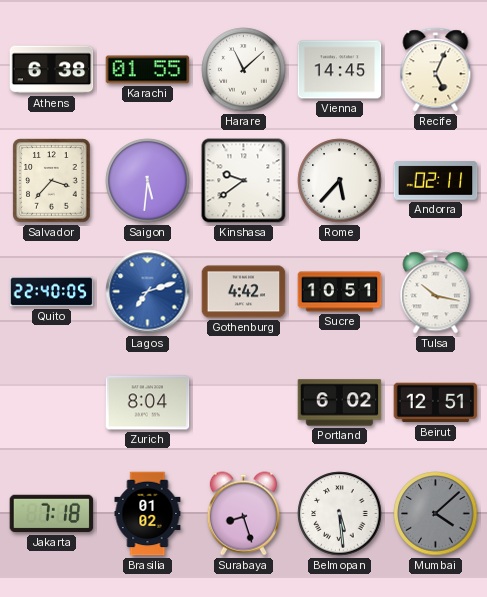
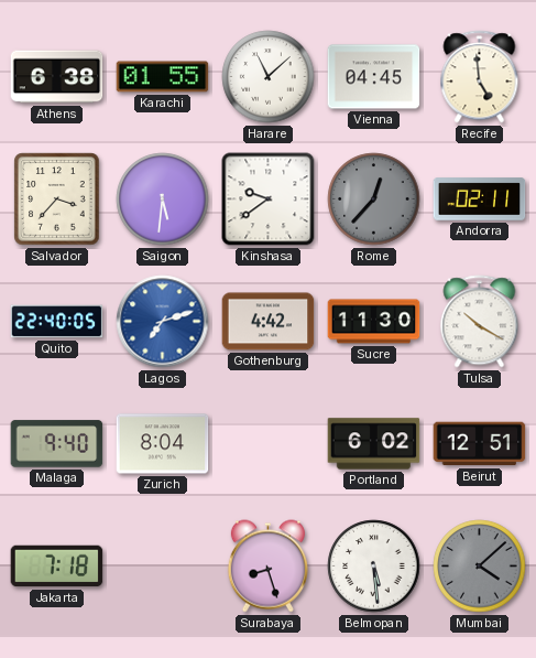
Vienna: 14:45 -> 04:45
Recife: 5:04 -> 4:59
Rome: 5:37 -> 12:37
Rome dial: white -> grey
Sucre: 10:51 -> 11:30
Tulsa: 10:17 -> 10:20
Malaga: none -> 9:40
Brasilia: 01:02 -> none
